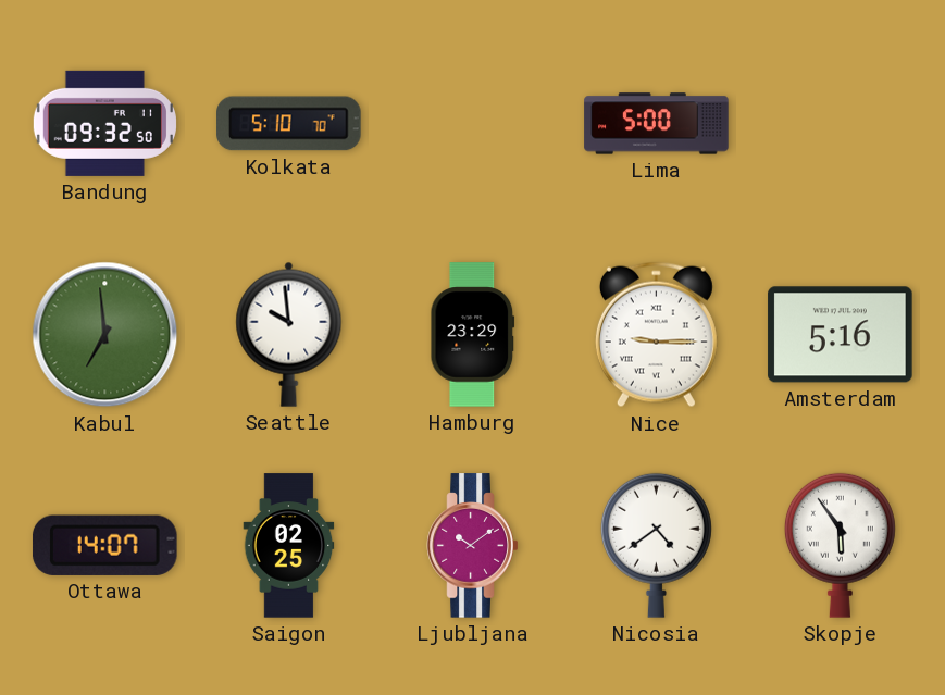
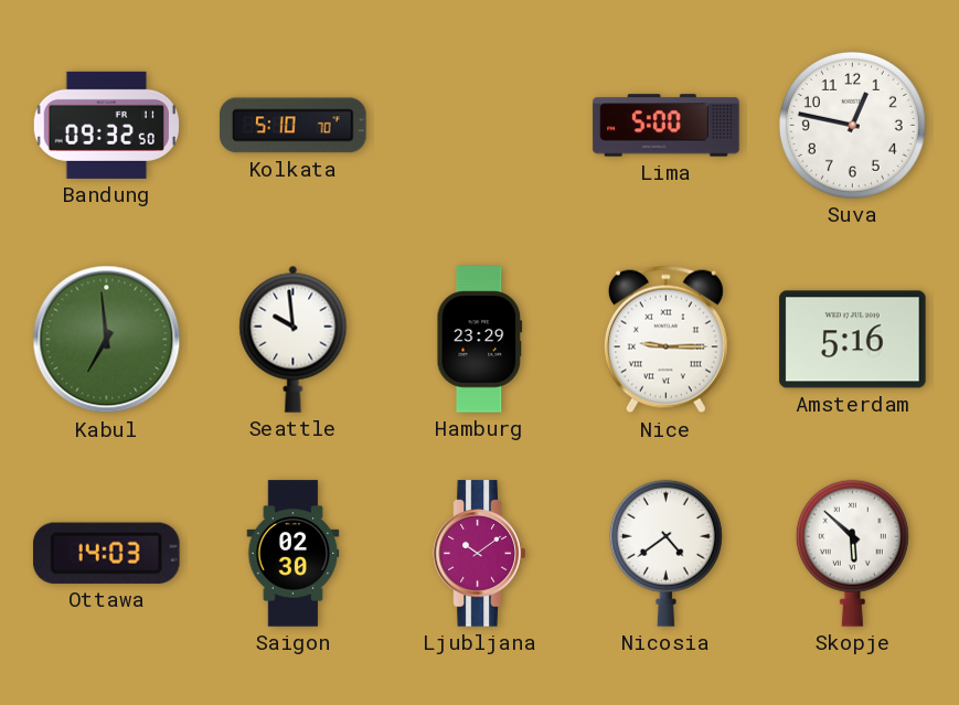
Suva: none -> 12:47
Ottawa: 14:07 -> 14:03
Saigon: 02:25 -> 02:30
Skopje: 5:54 -> 5:52
